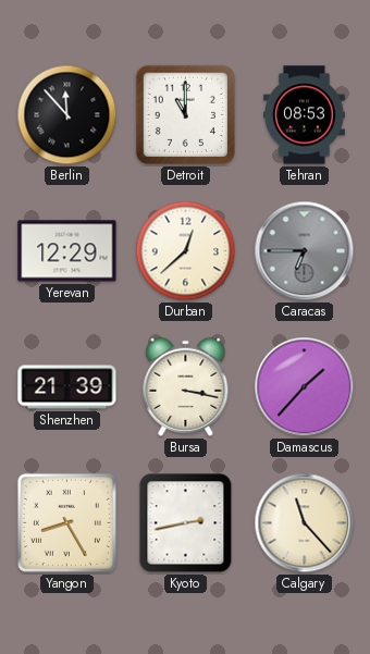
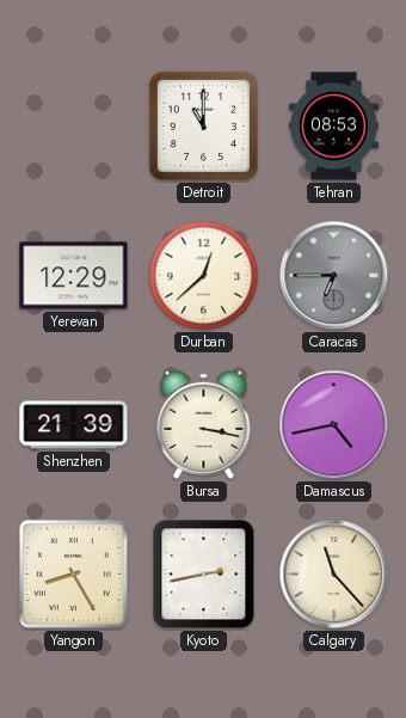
Berlin: 11:53 -> none
Damascus: 1:37 -> 4:43
